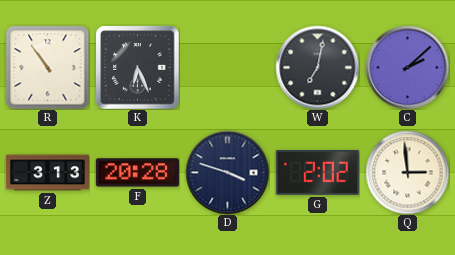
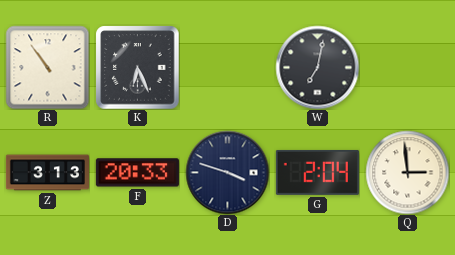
C: 2:08 -> none
F: 20:28 -> 20:33
G: 2:02 -> 2:04
